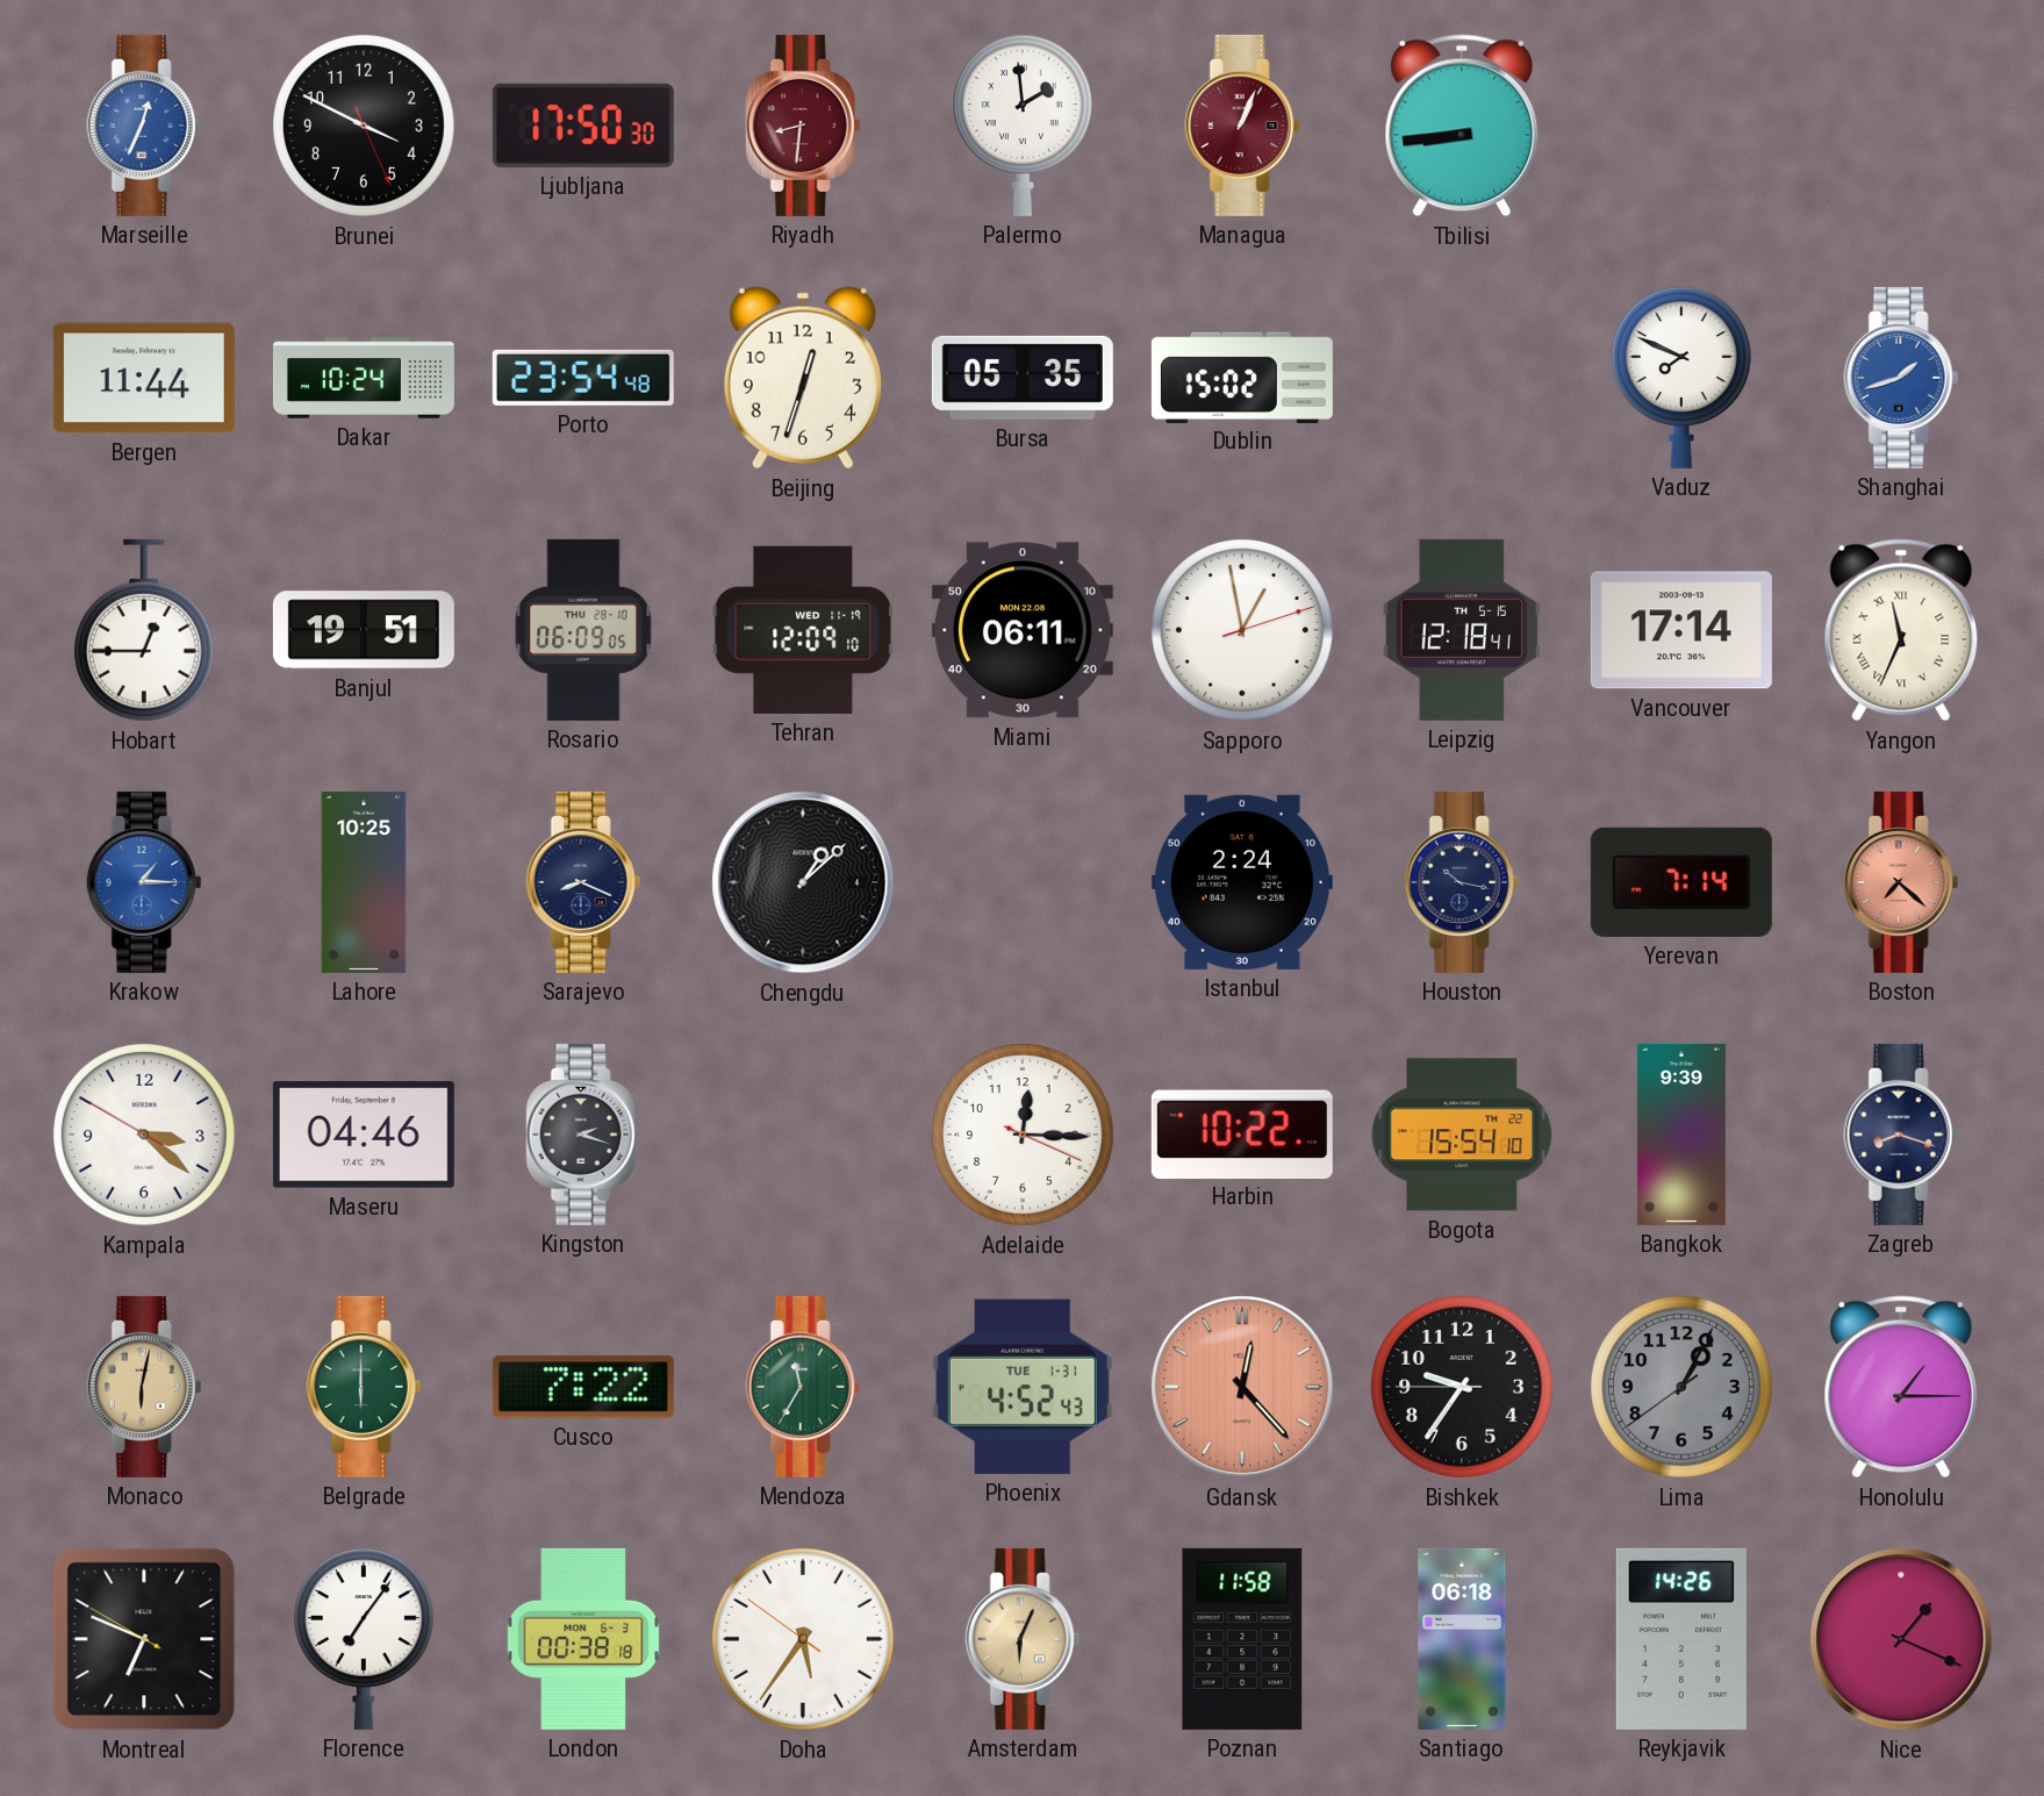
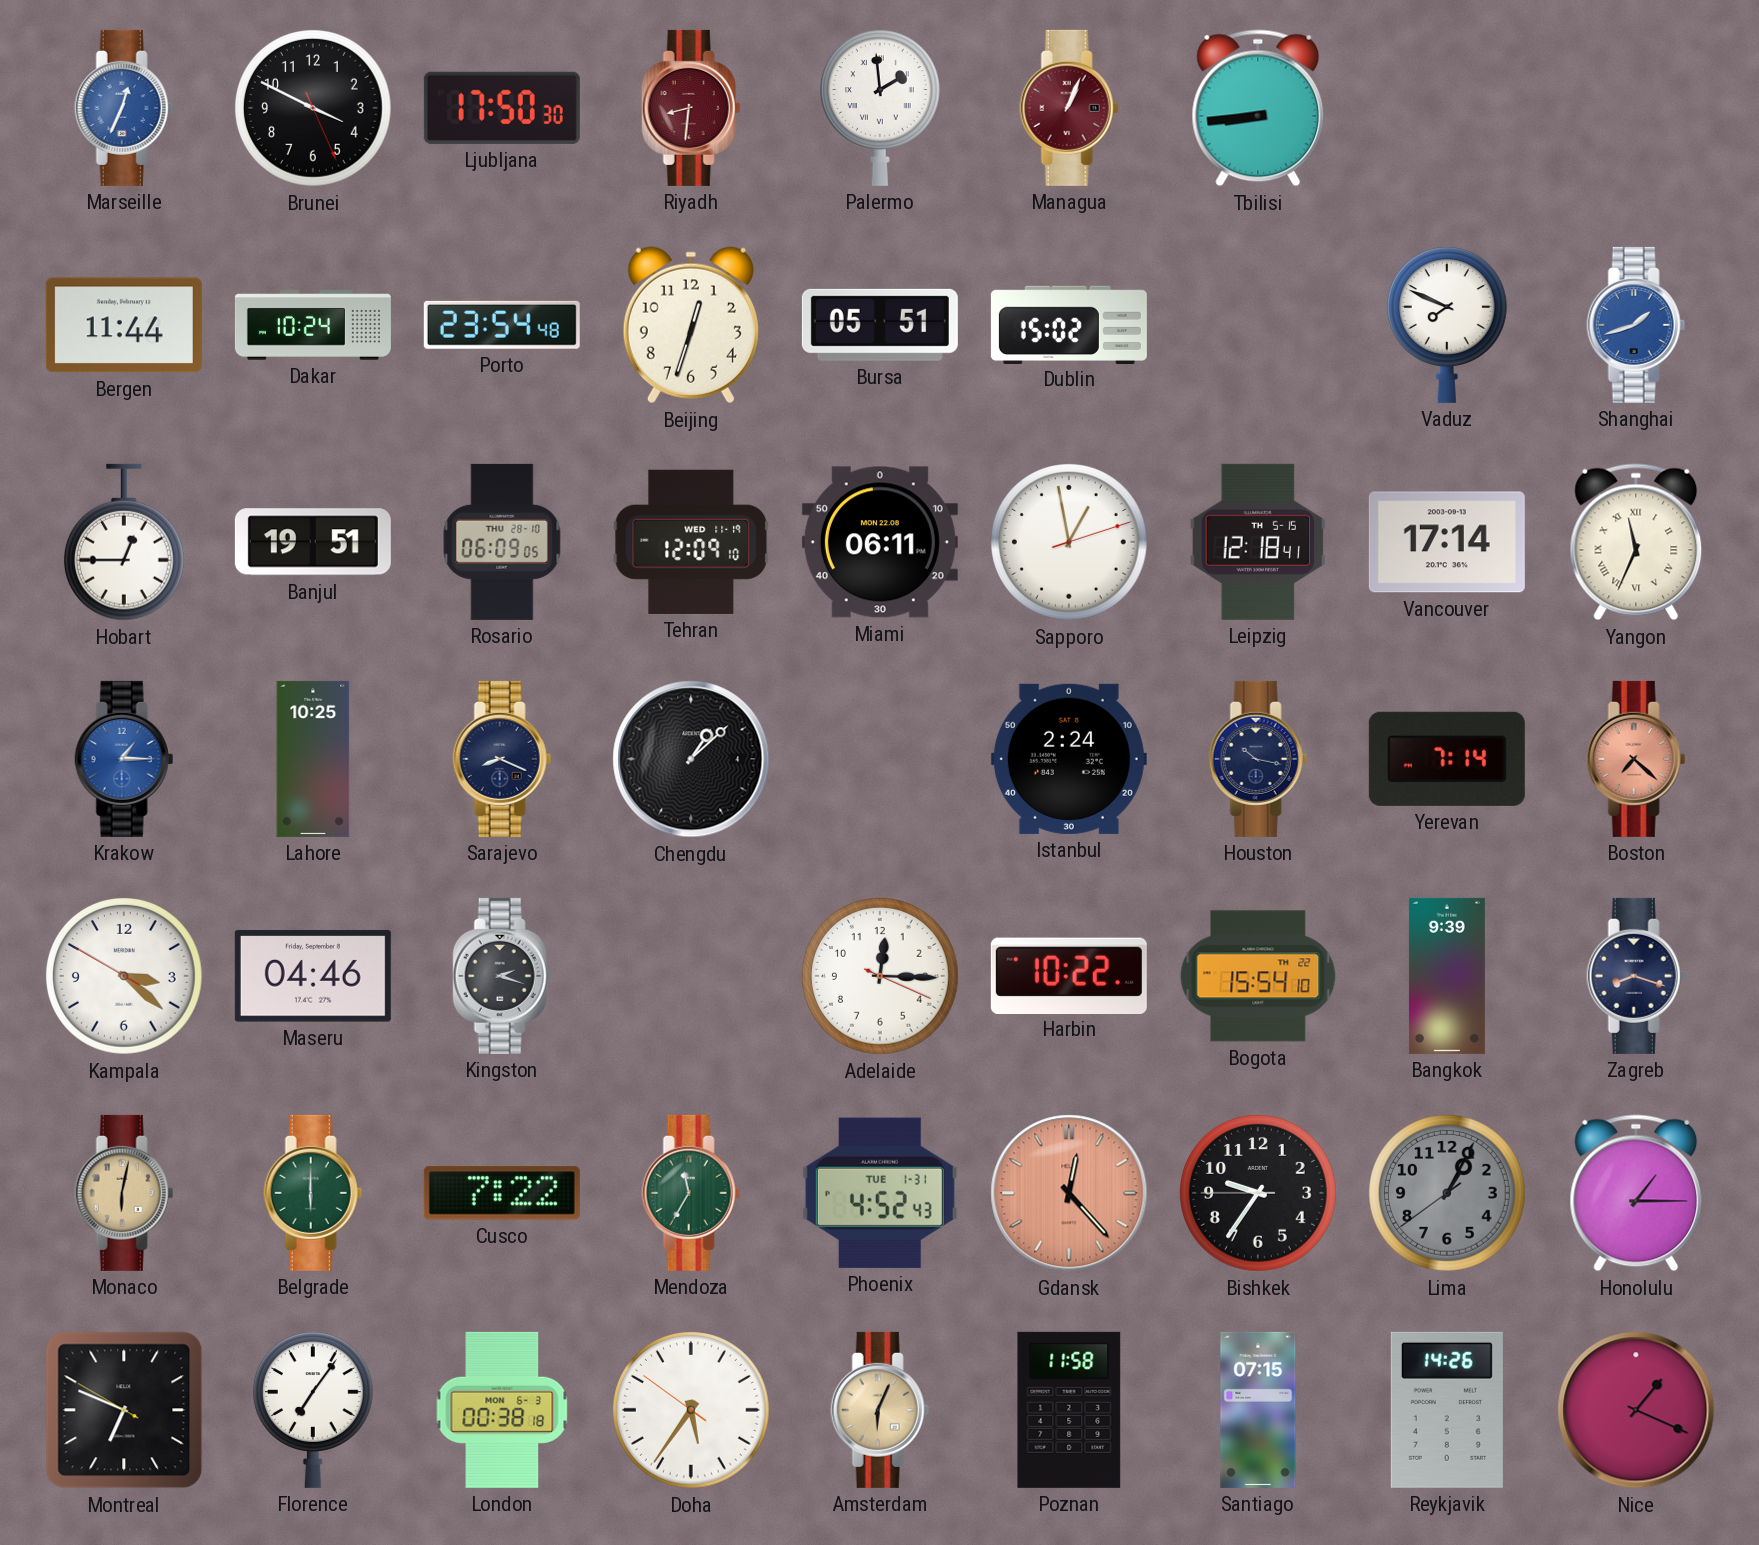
Bursa: 05:35 -> 05:51
Santiago: 06:18 -> 07:15
